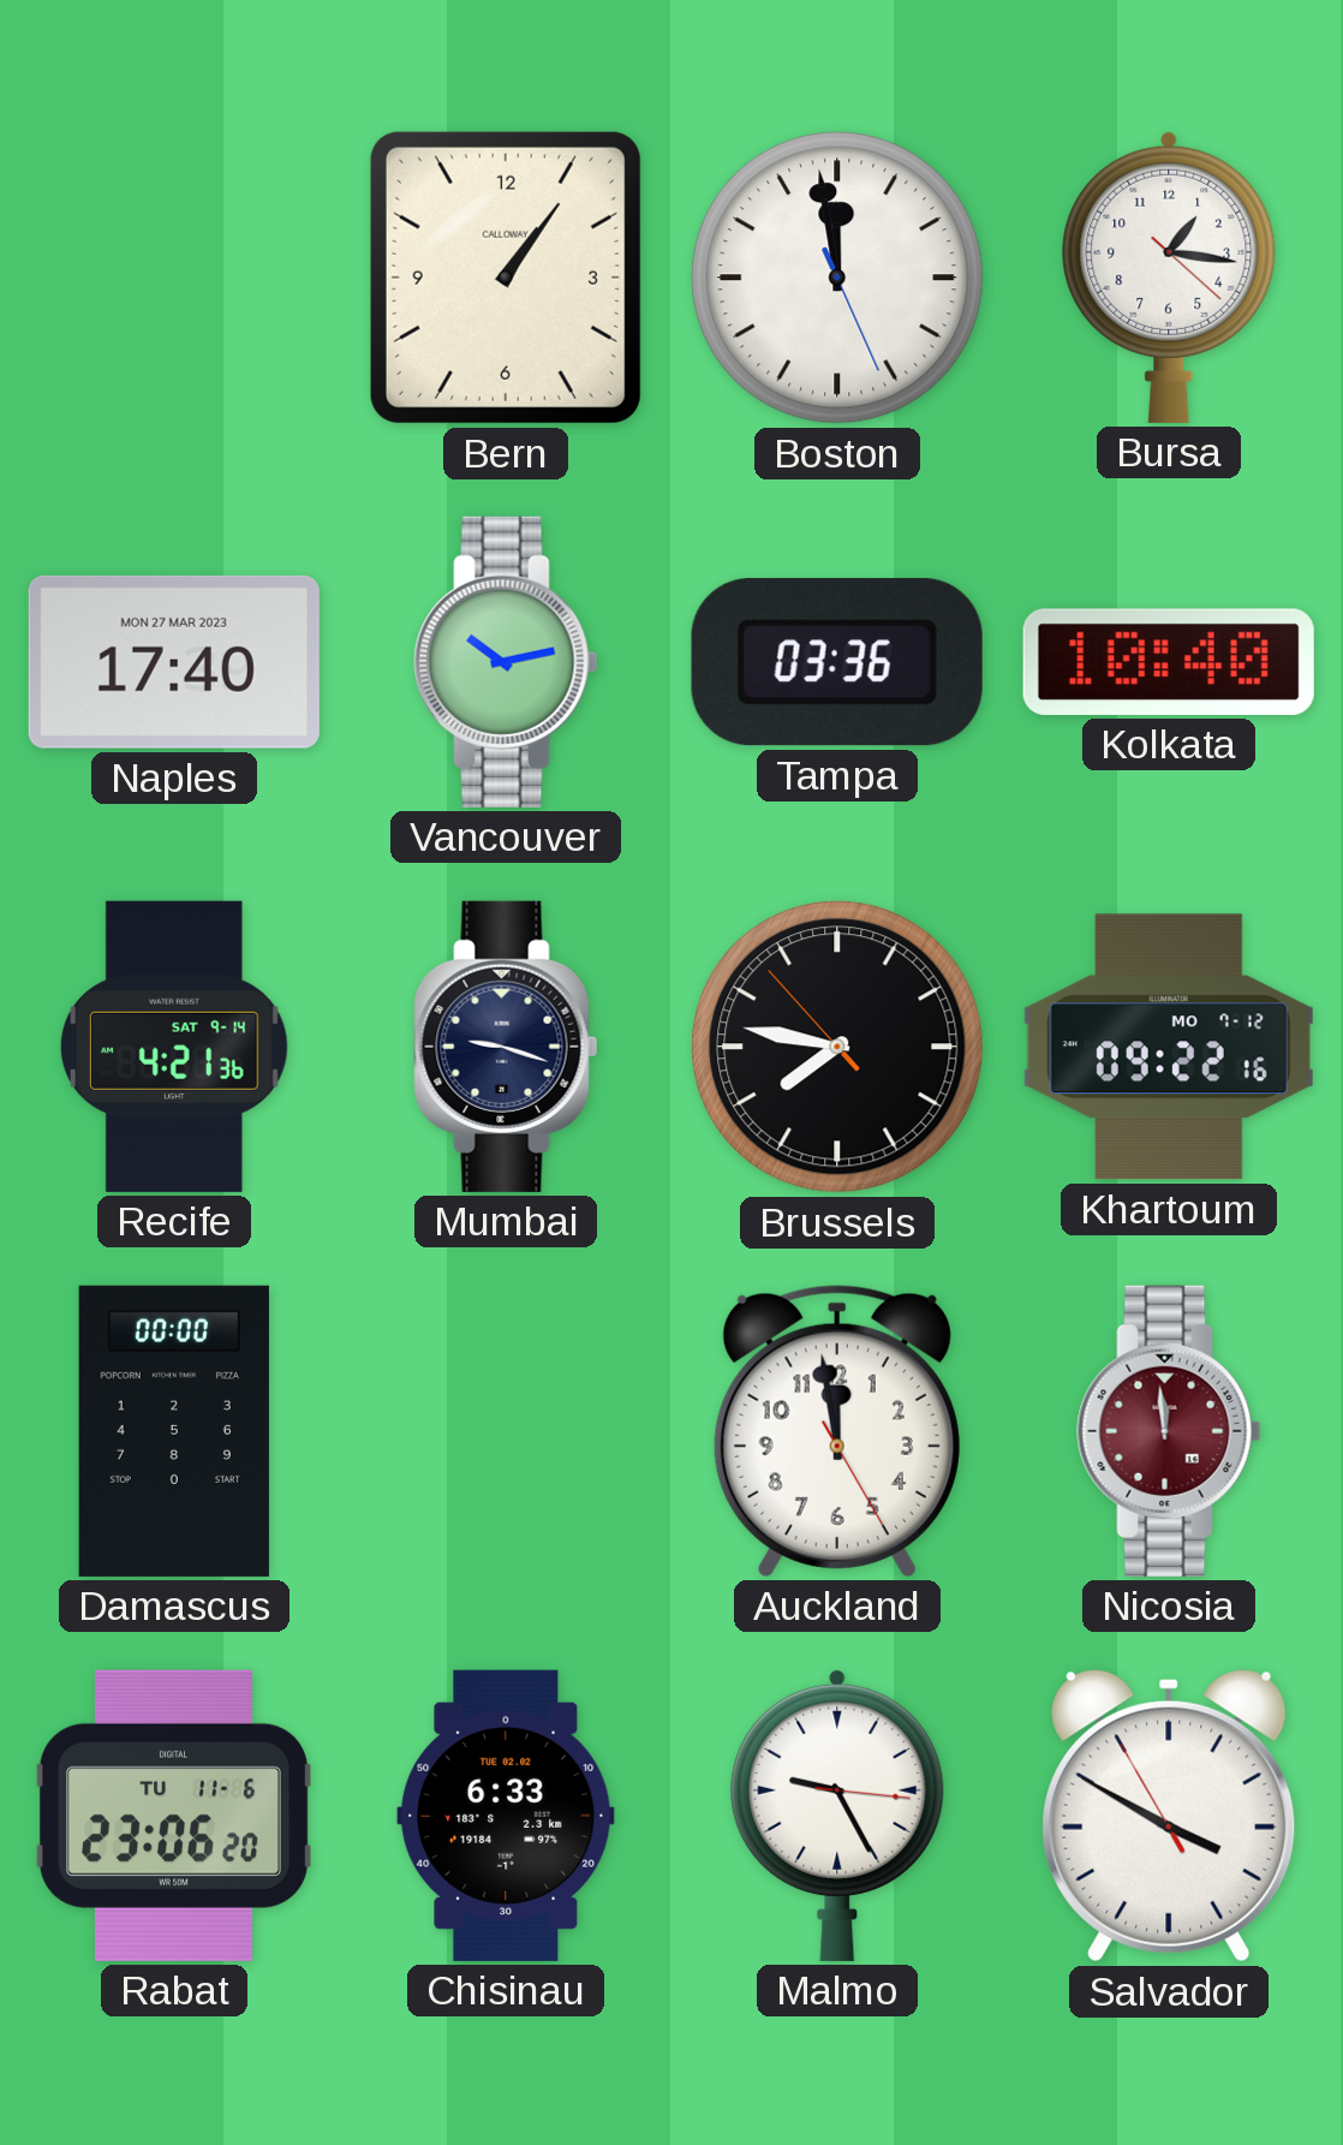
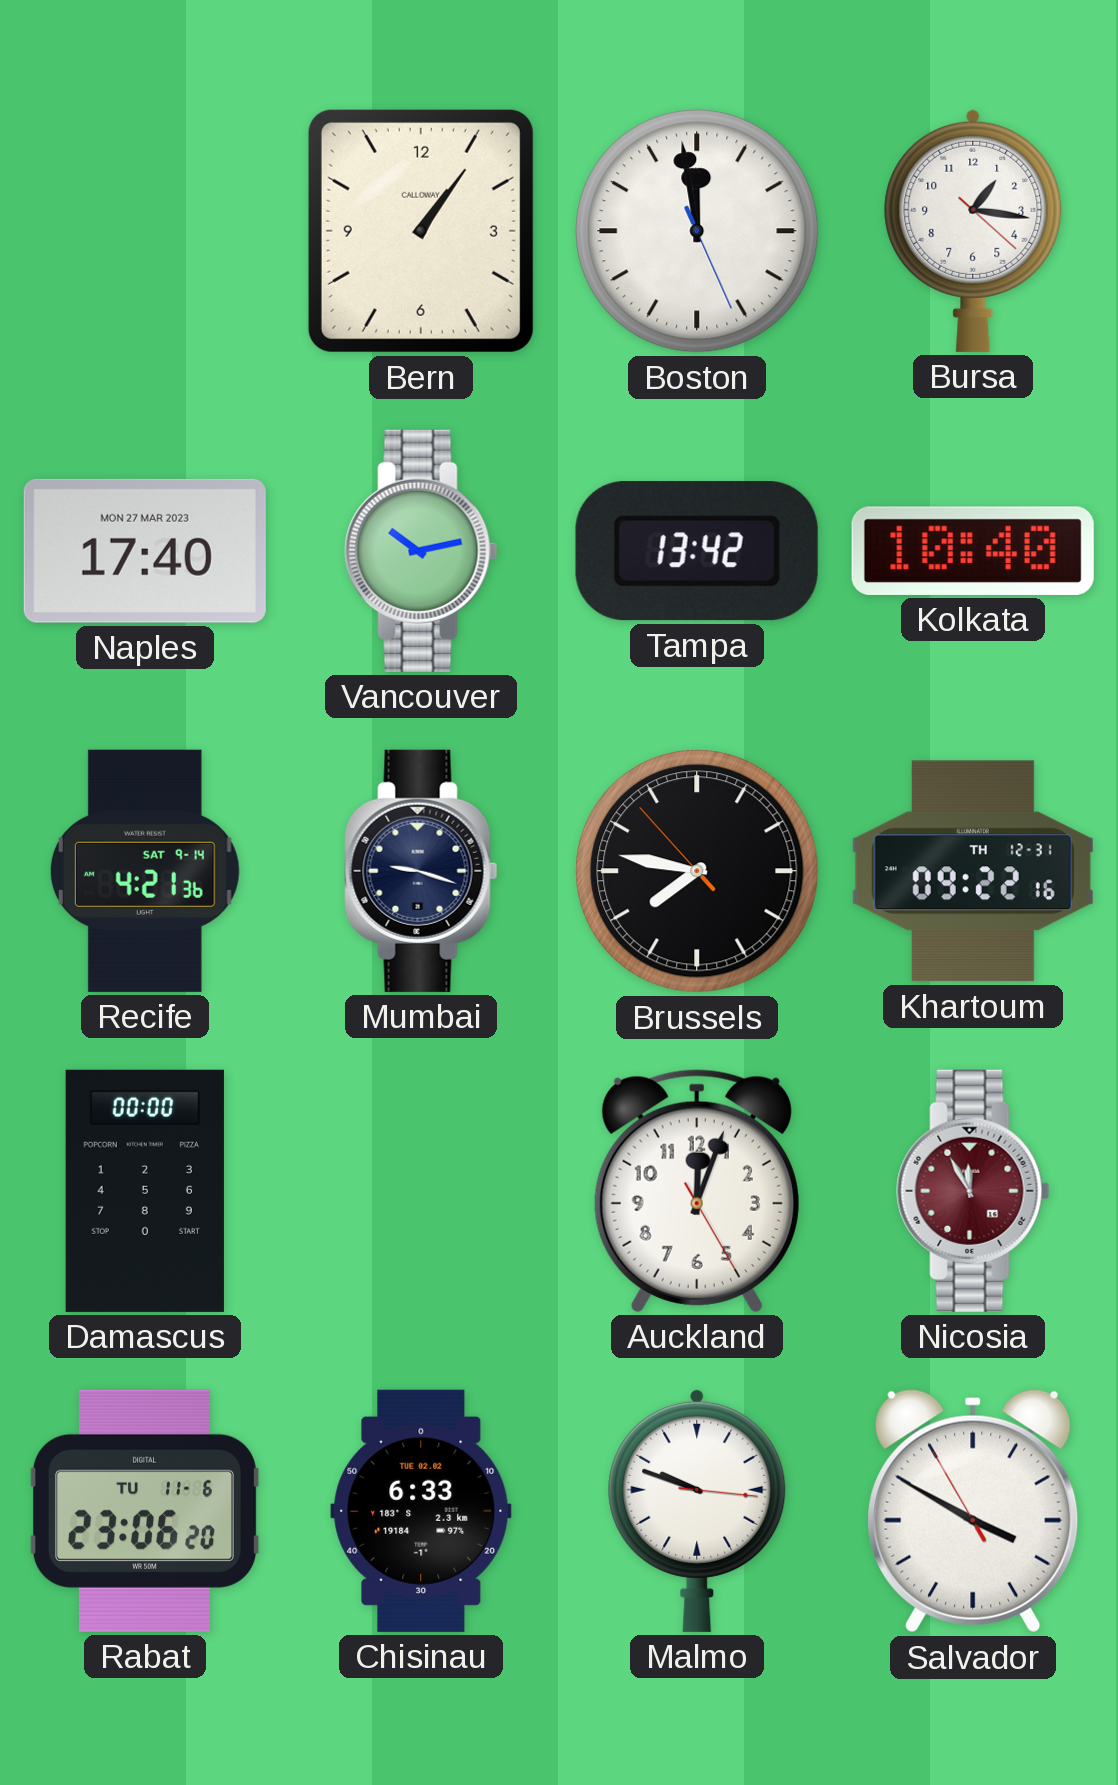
Tampa: 03:36 -> 13:42
Khartoum date: MO 7-12 -> TH 12-31
Auckland: 11:58 -> 12:03
Nicosia: 11:59 -> 11:55
Malmo: 9:25 -> 9:48
